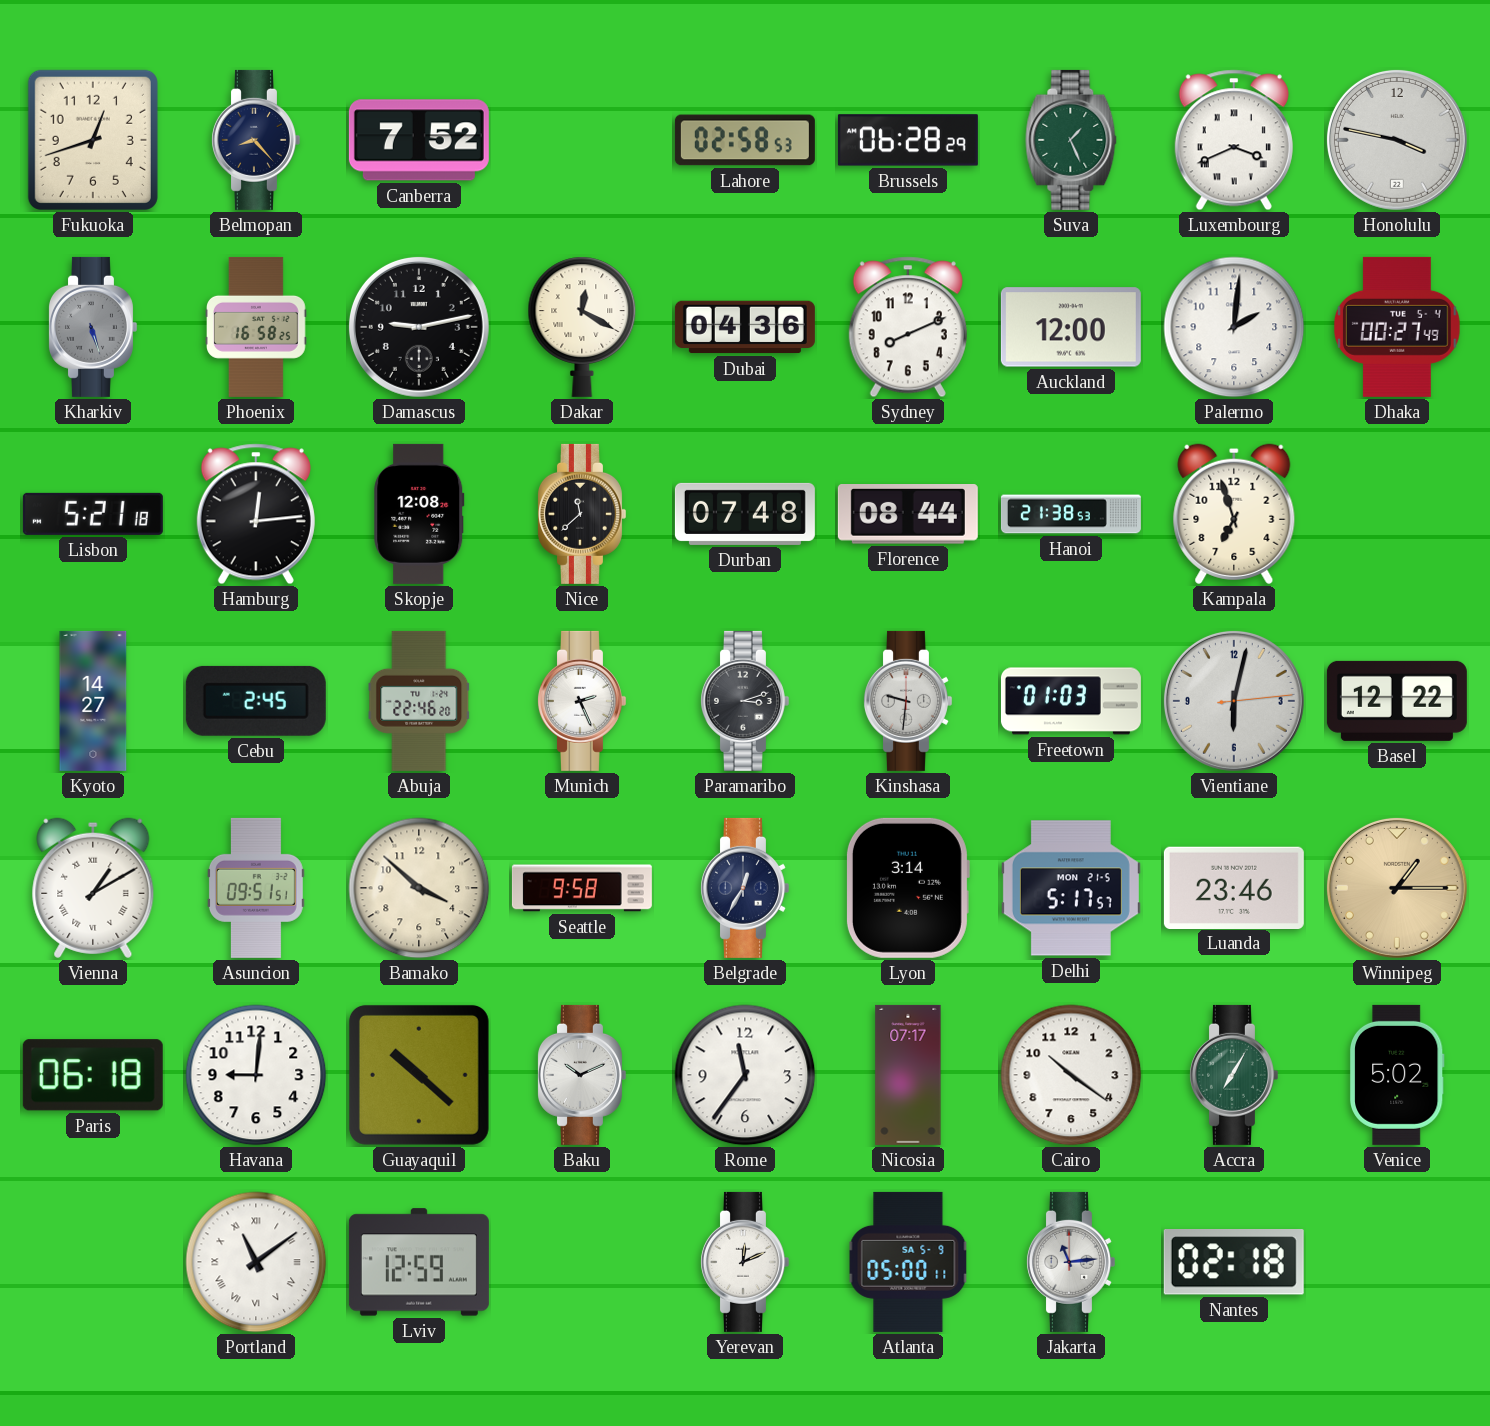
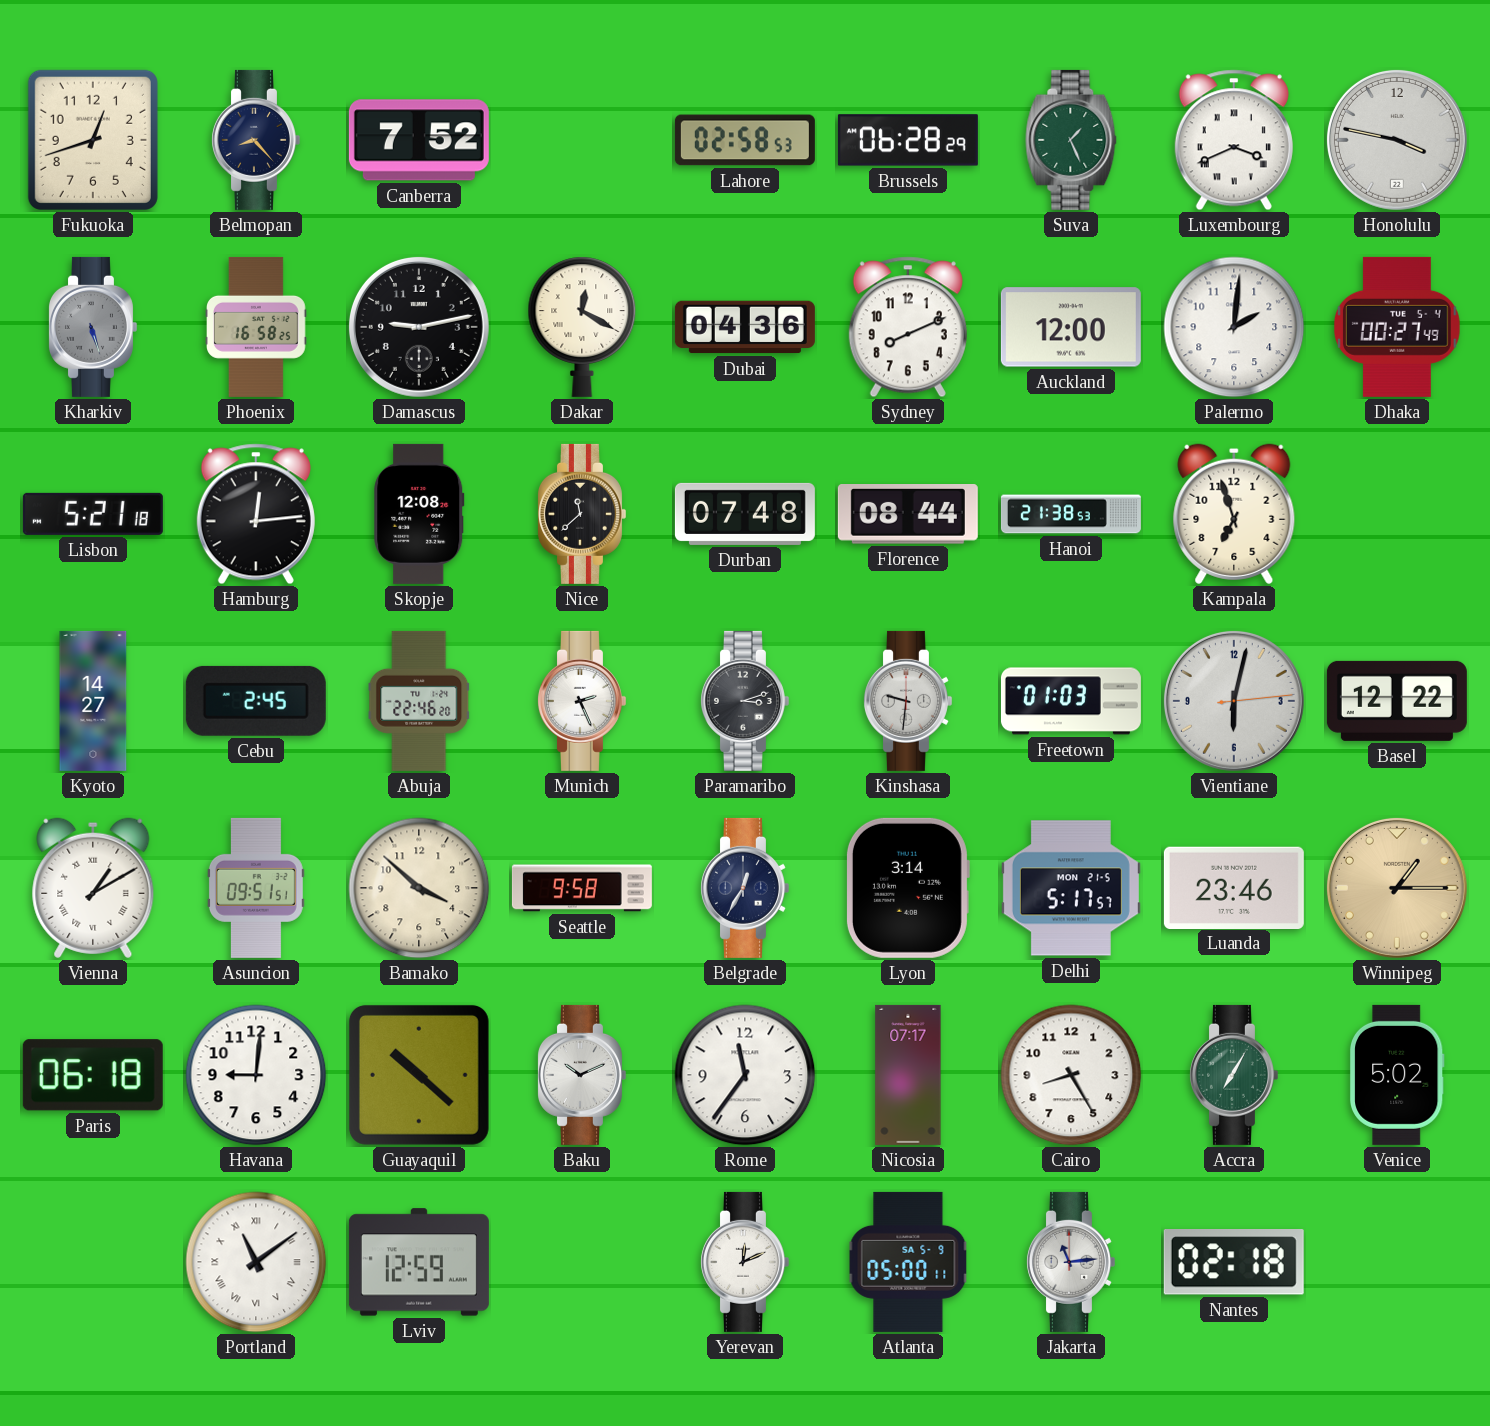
Cairo: 10:21 -> 8:25
